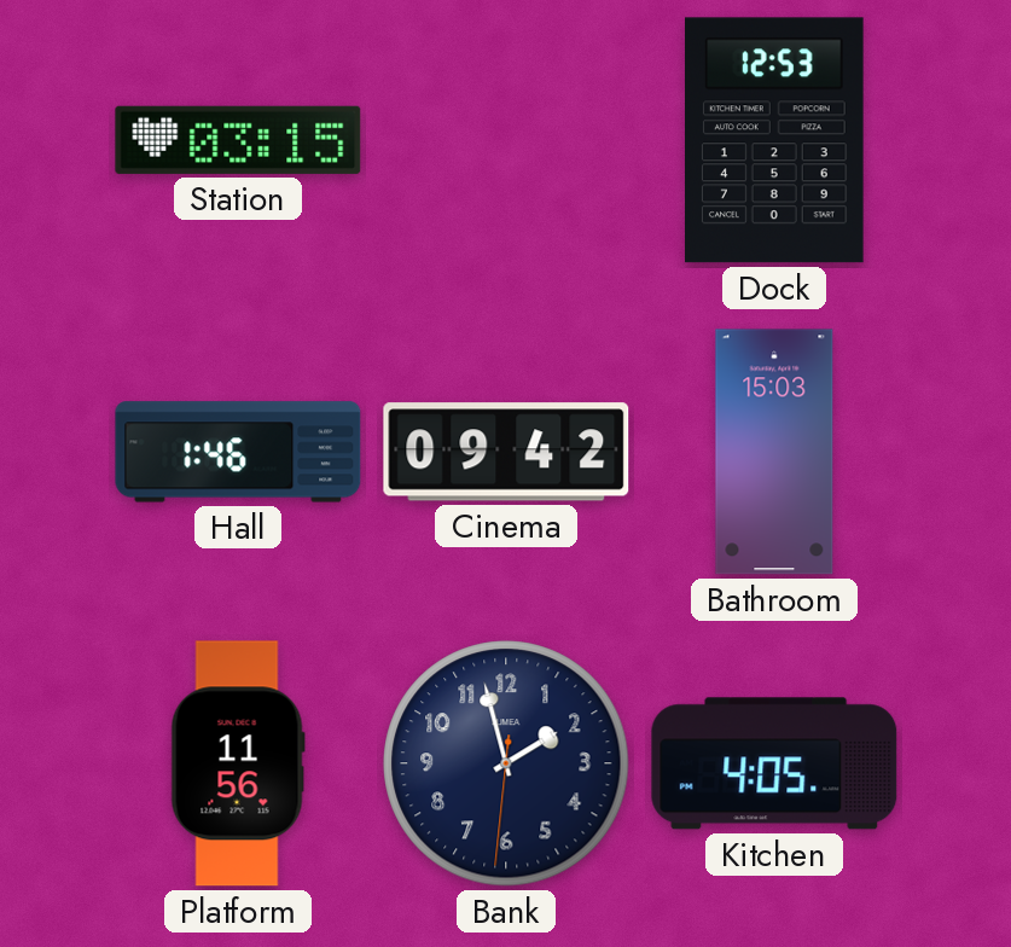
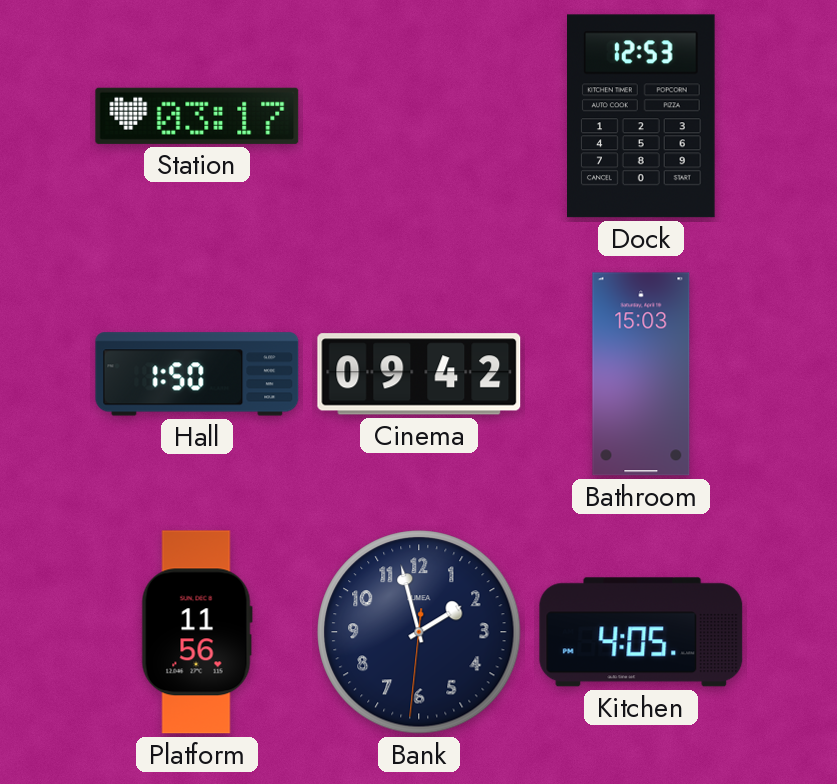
Station: 03:15 -> 03:17
Hall: 1:46 -> 1:50
